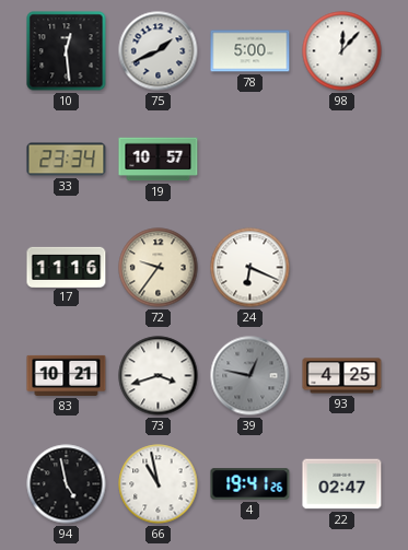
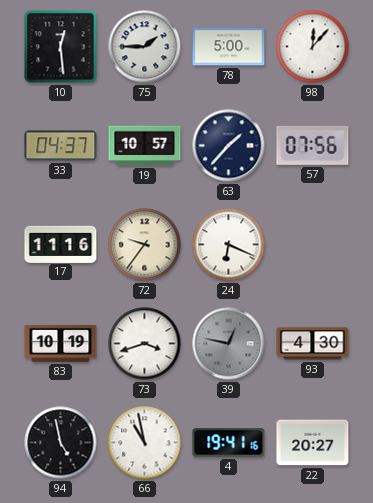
75: 1:41 -> 1:45
33: 23:34 -> 04:37
63: none -> 1:37
57: none -> 07:56
83: 10:21 -> 10:19
93: 4:25 -> 4:30
4: 19:41:26 -> 19:41:16
22: 02:47 -> 20:27
